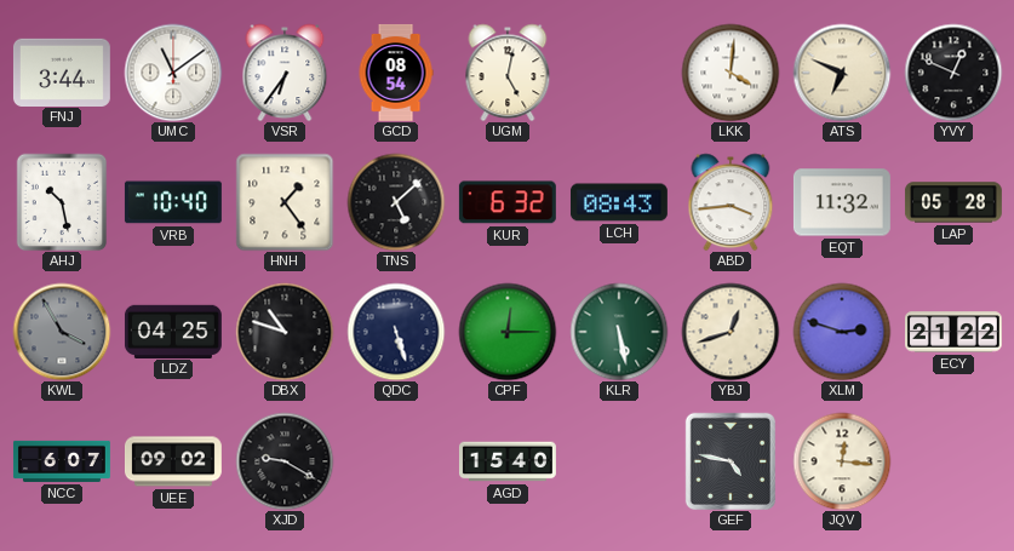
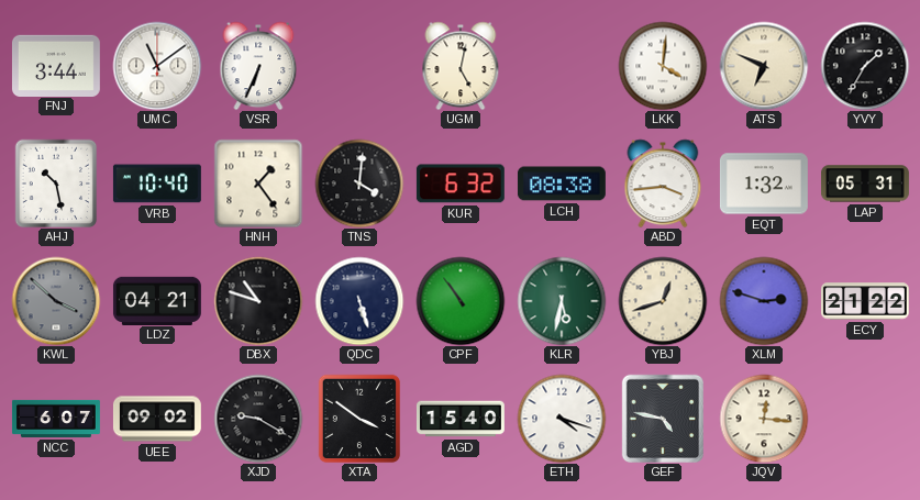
VSR: 6:36 -> 6:34
GCD: 08:54 -> none
YVY: 12:49 -> 1:35
TNS: 5:08 -> 4:01
LCH: 08:43 -> 08:38
EQT: 11:32 -> 1:32
LAP: 05:28 -> 05:31
KWL: 3:55 -> 3:52
LDZ: 04:25 -> 04:21
CPF: 12:15 -> 10:54
KLR: 5:28 -> 5:32
XTA: none -> 3:51
ETH: none -> 4:18
